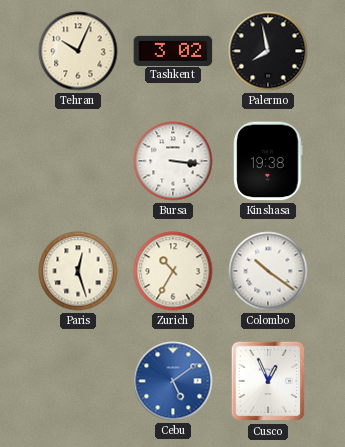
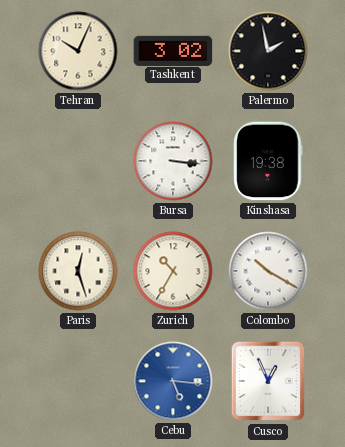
Palermo: 7:58 -> 1:58
Colombo: 10:21 -> 10:20
Cebu: 5:09 -> 5:16
